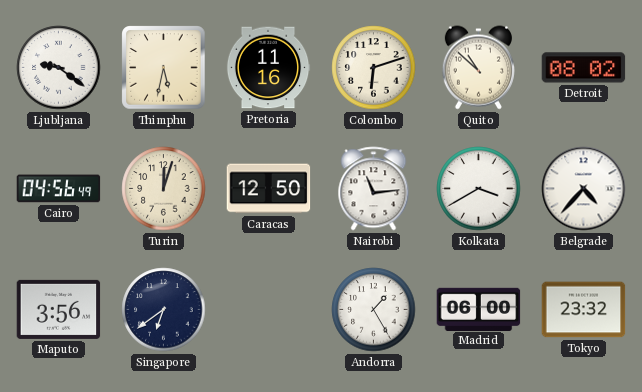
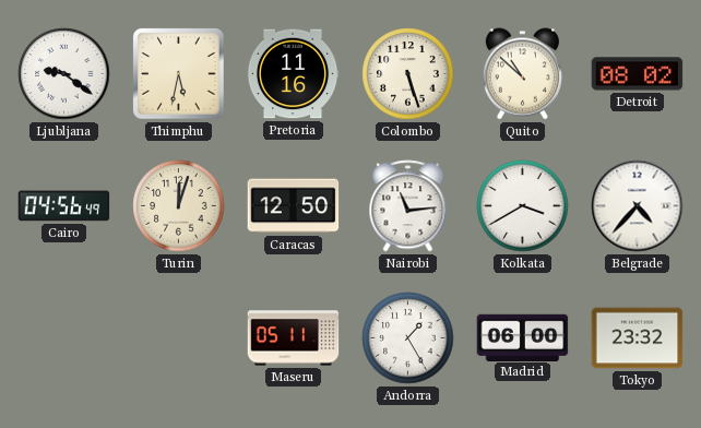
Colombo: 6:12 -> 5:27
Maputo: 3:56 -> none
Singapore: 6:39 -> none
Maseru: none -> 05:11
